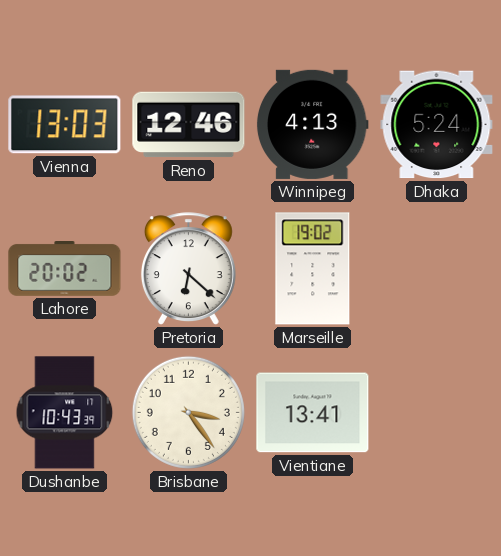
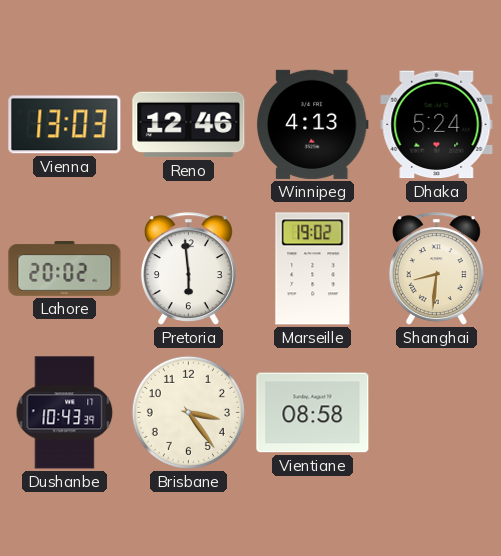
Pretoria: 6:22 -> 5:59
Shanghai: none -> 8:31
Vientiane: 13:41 -> 08:58
